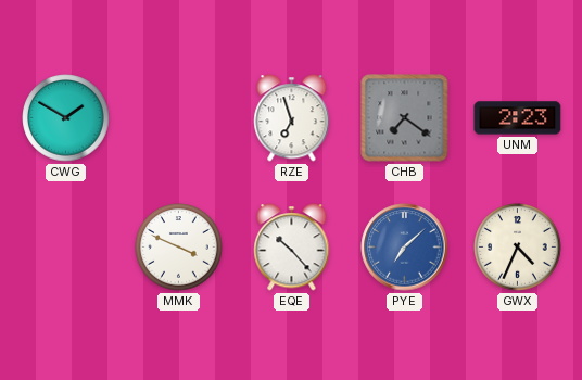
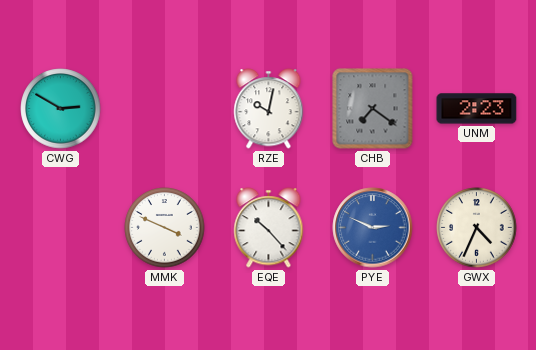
CWG: 1:50 -> 2:50
RZE: 6:57 -> 10:02
PYE: 7:08 -> 2:49
